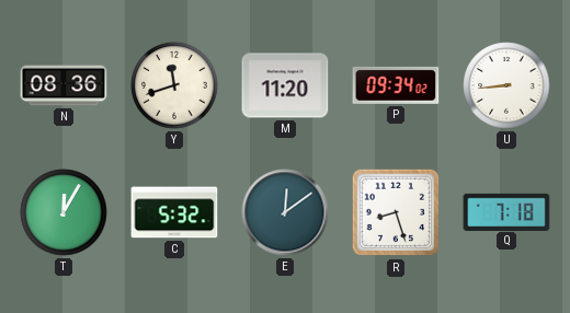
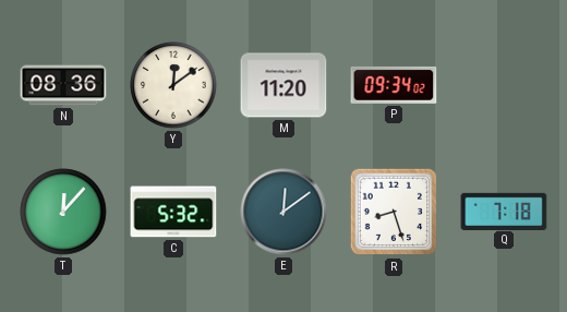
Y: 11:42 -> 12:09
U: 8:44 -> none
T: 12:05 -> 12:07
